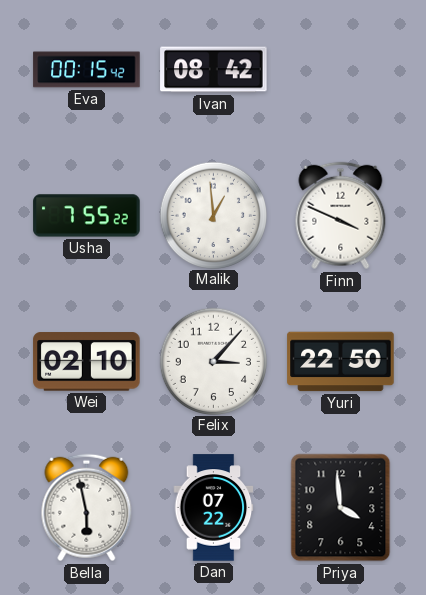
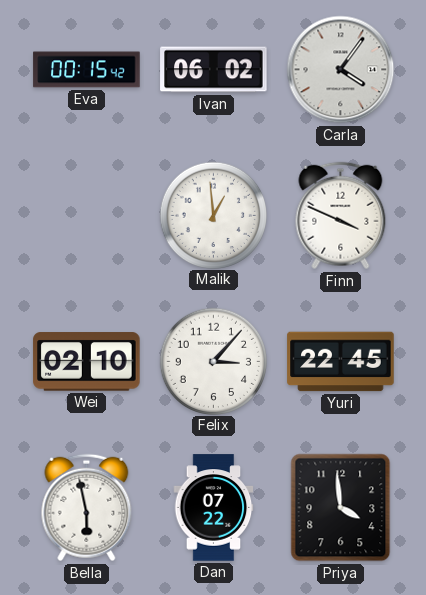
Ivan: 08:42 -> 06:02
Carla: none -> 4:06
Usha: 7:55 -> none
Yuri: 22:50 -> 22:45
